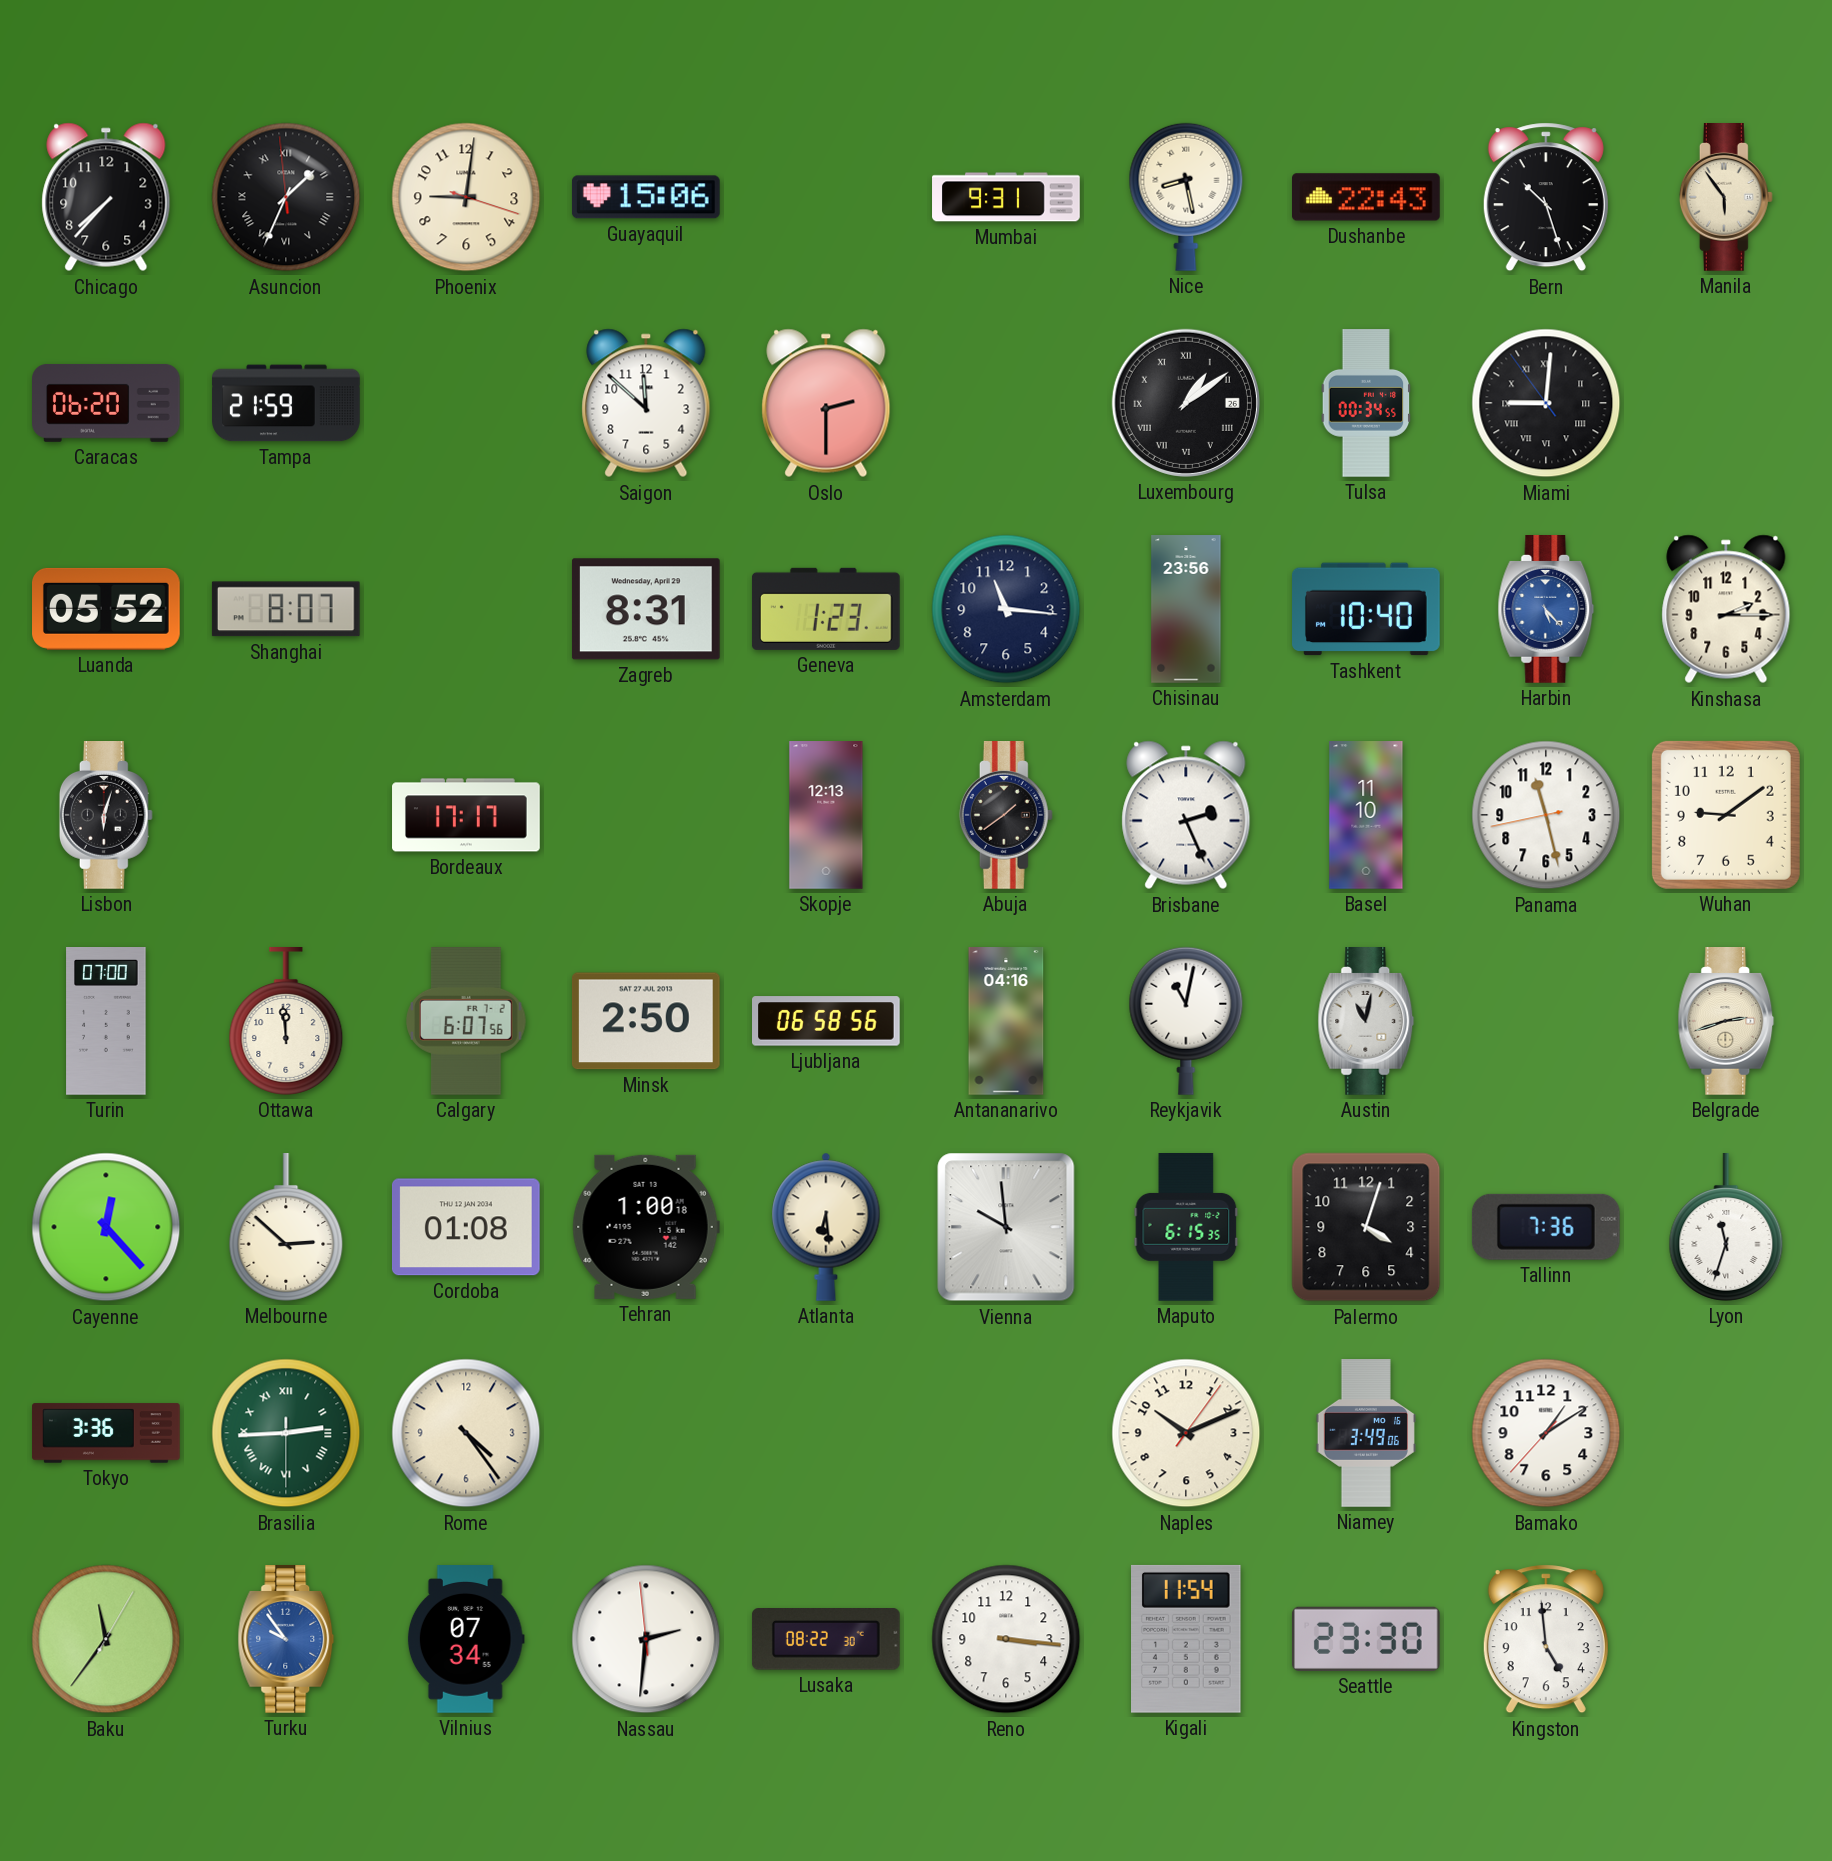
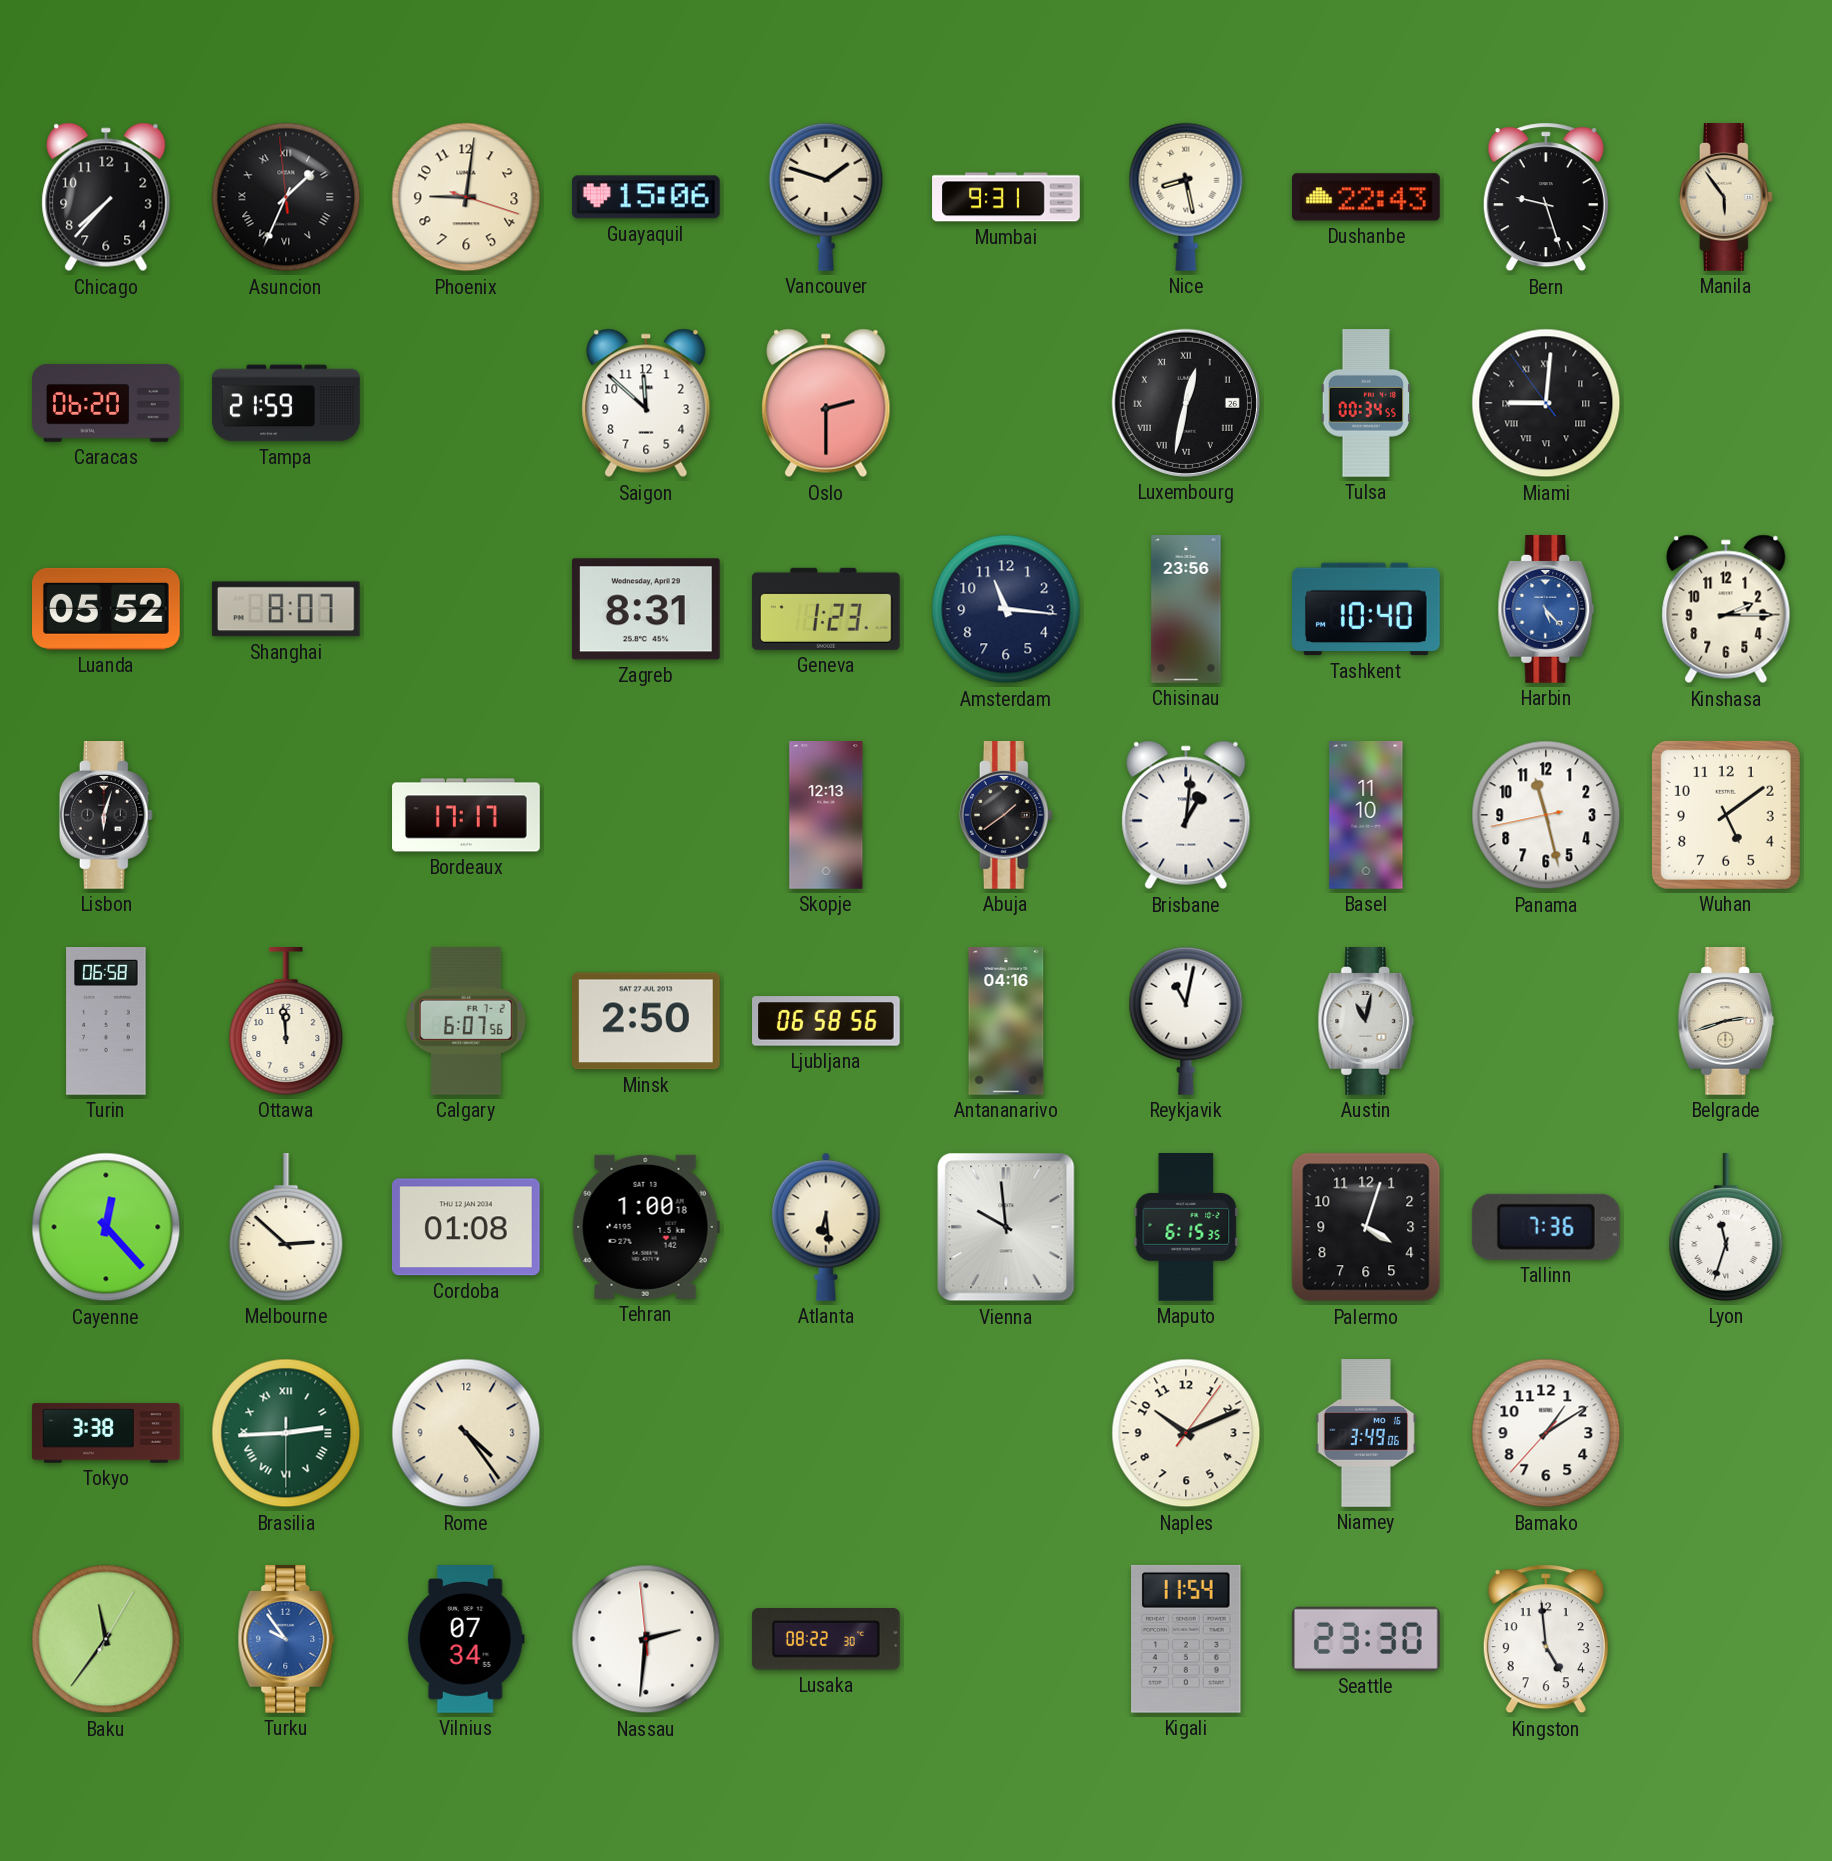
Vancouver: none -> 1:48
Bern: 10:27 -> 9:27
Luxembourg: 1:09 -> 12:32
Brisbane: 2:26 -> 1:01
Wuhan: 9:09 -> 5:09
Turin: 07:00 -> 06:58
Tokyo: 3:36 -> 3:38
Reno: 3:16 -> none
